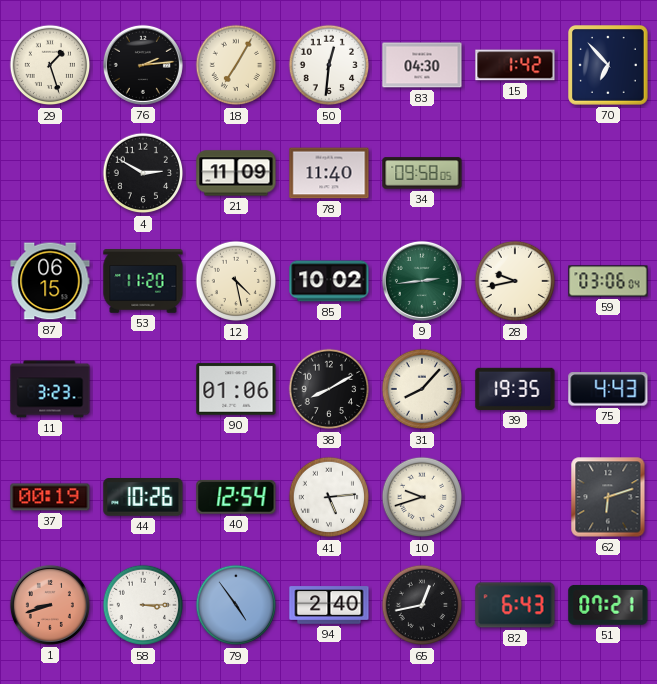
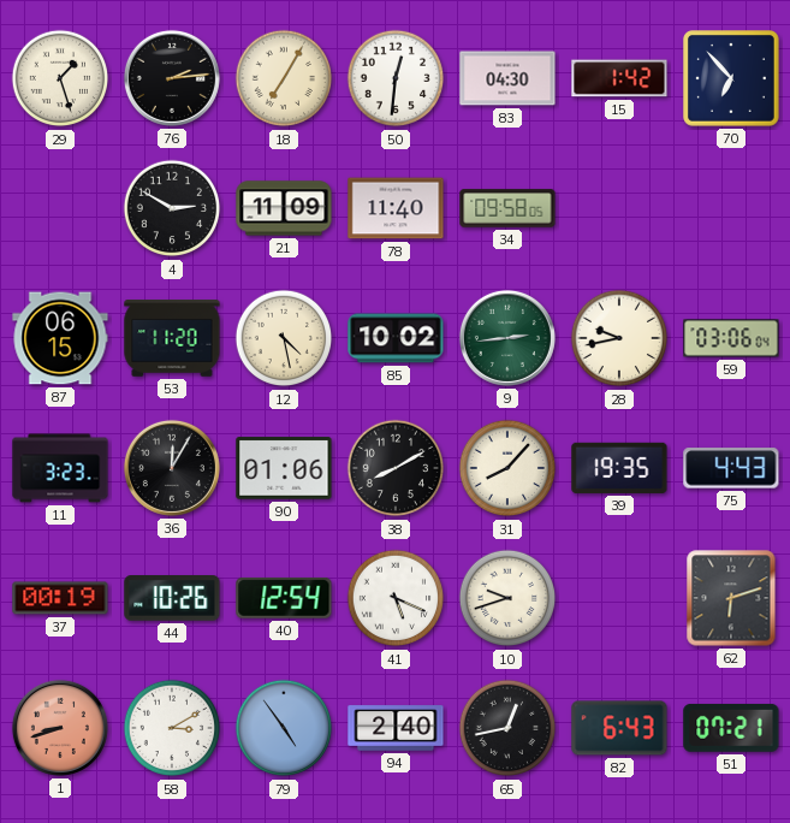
36: none -> 12:05
41: 5:14 -> 5:19
58: 3:15 -> 3:10
